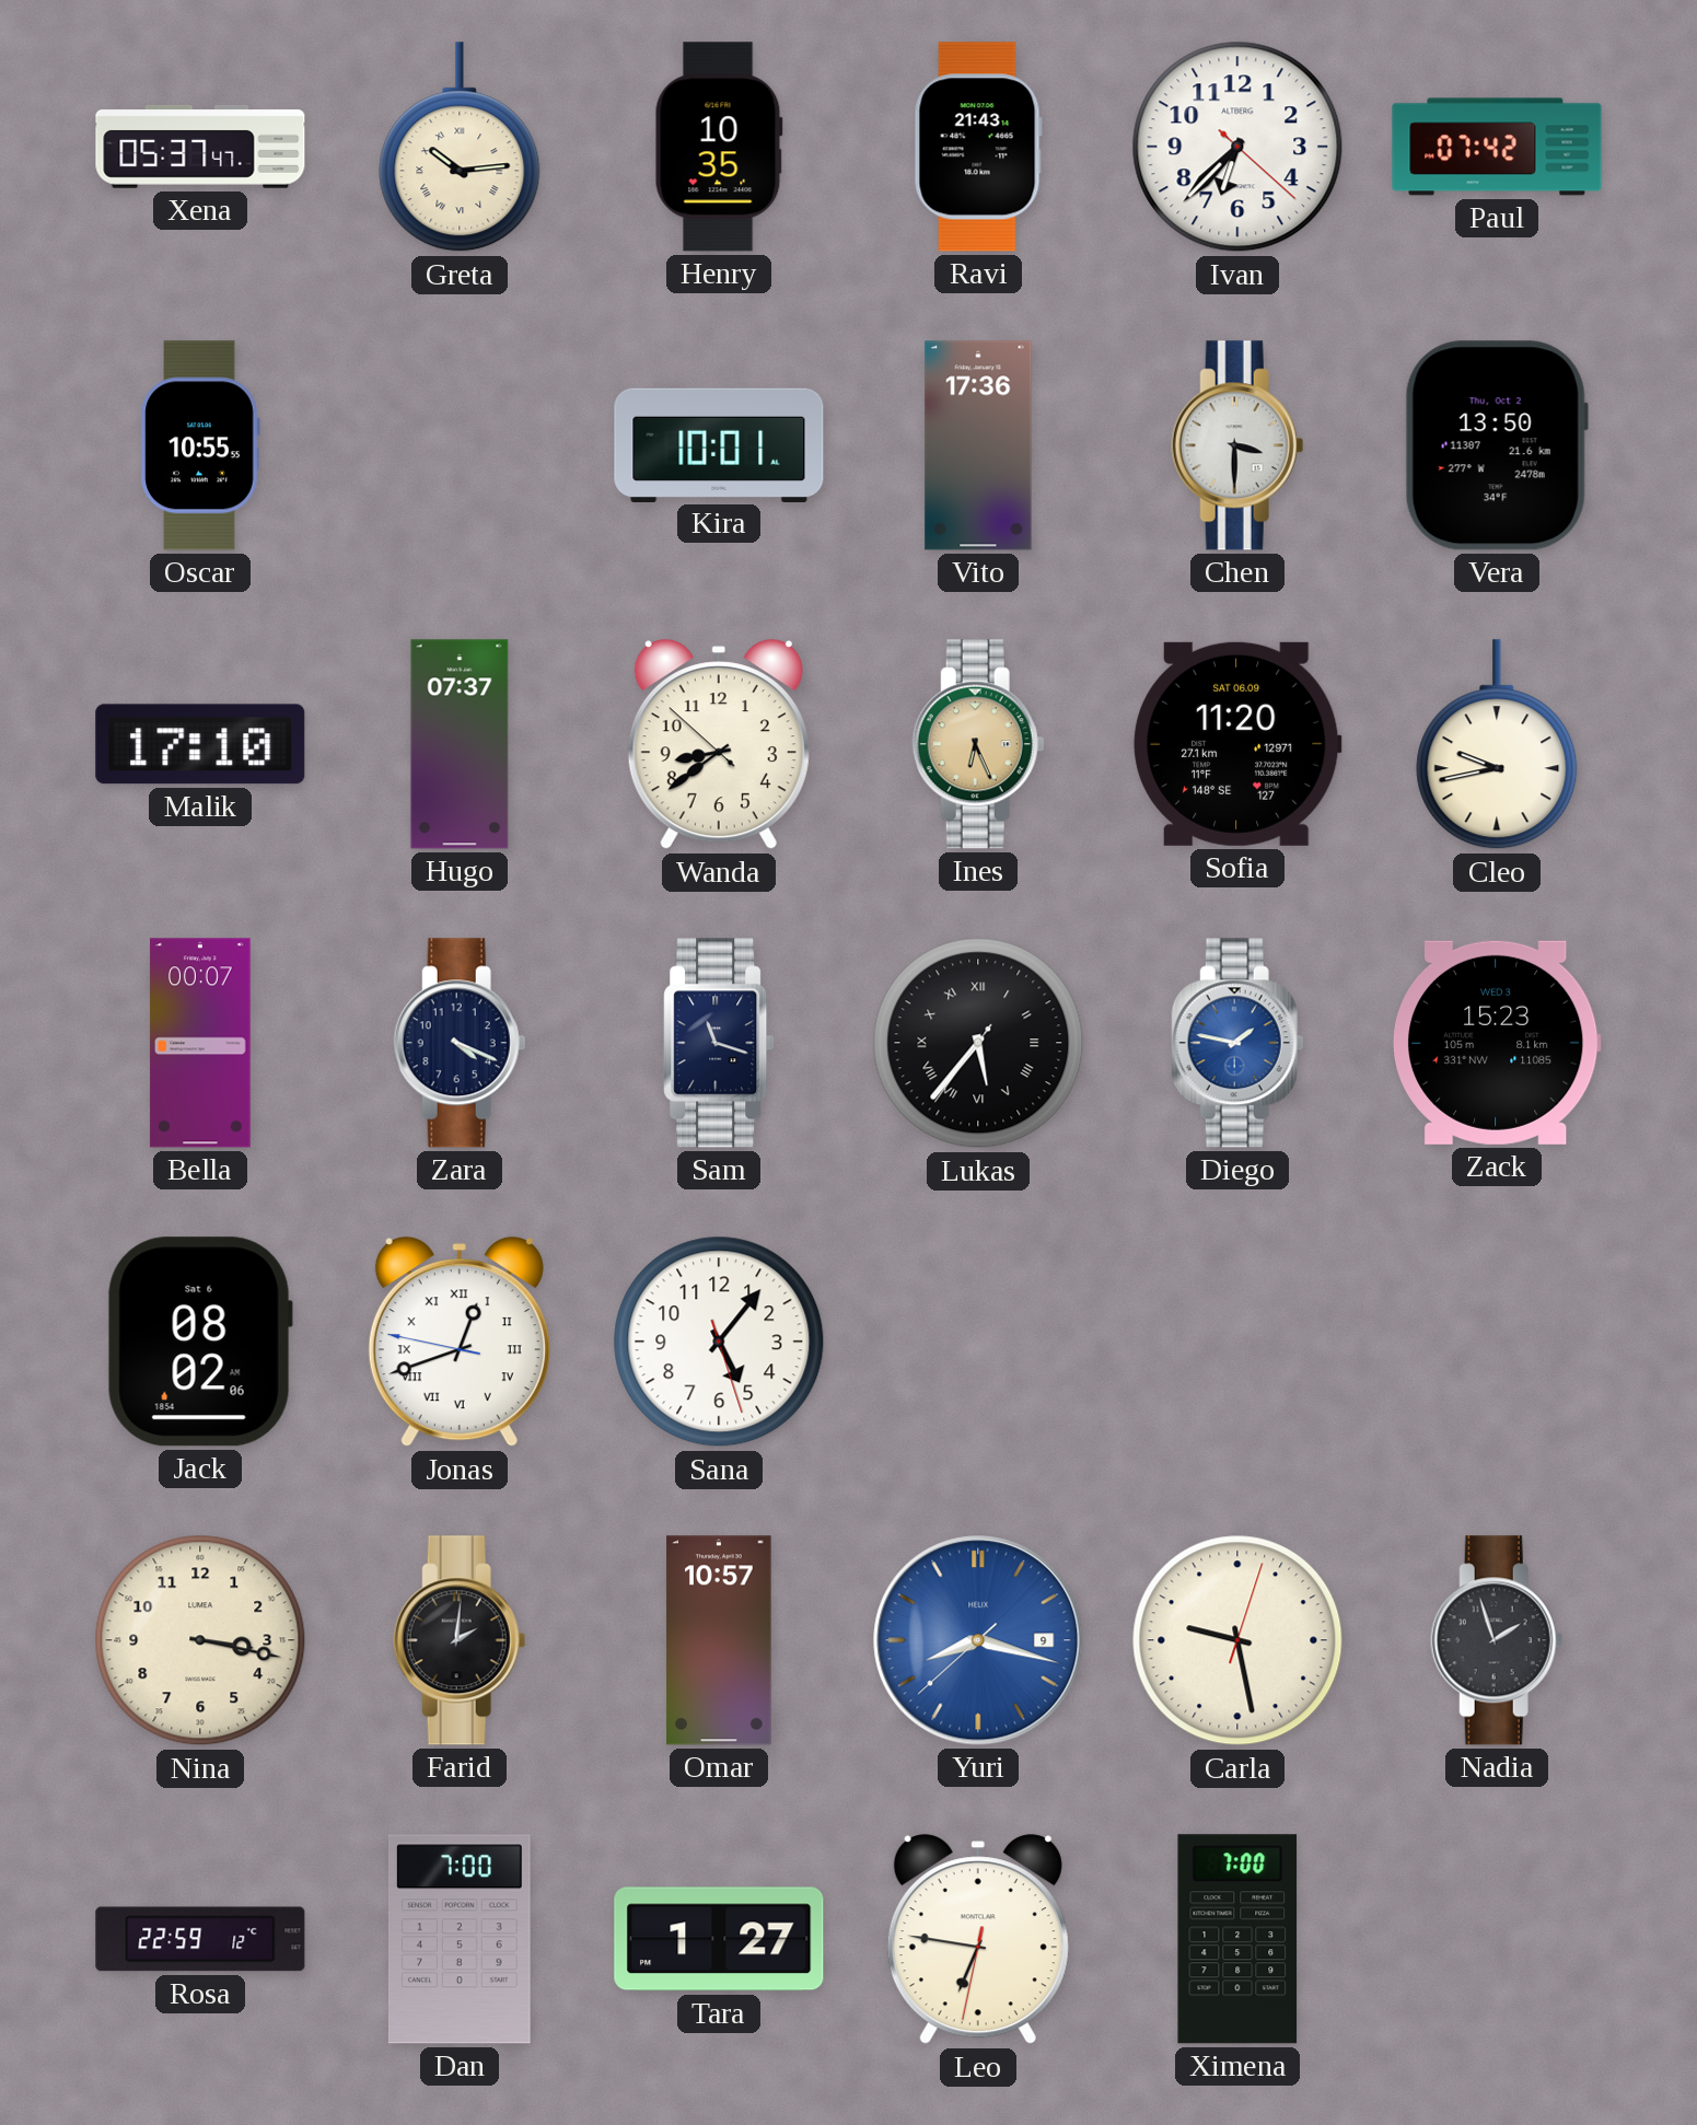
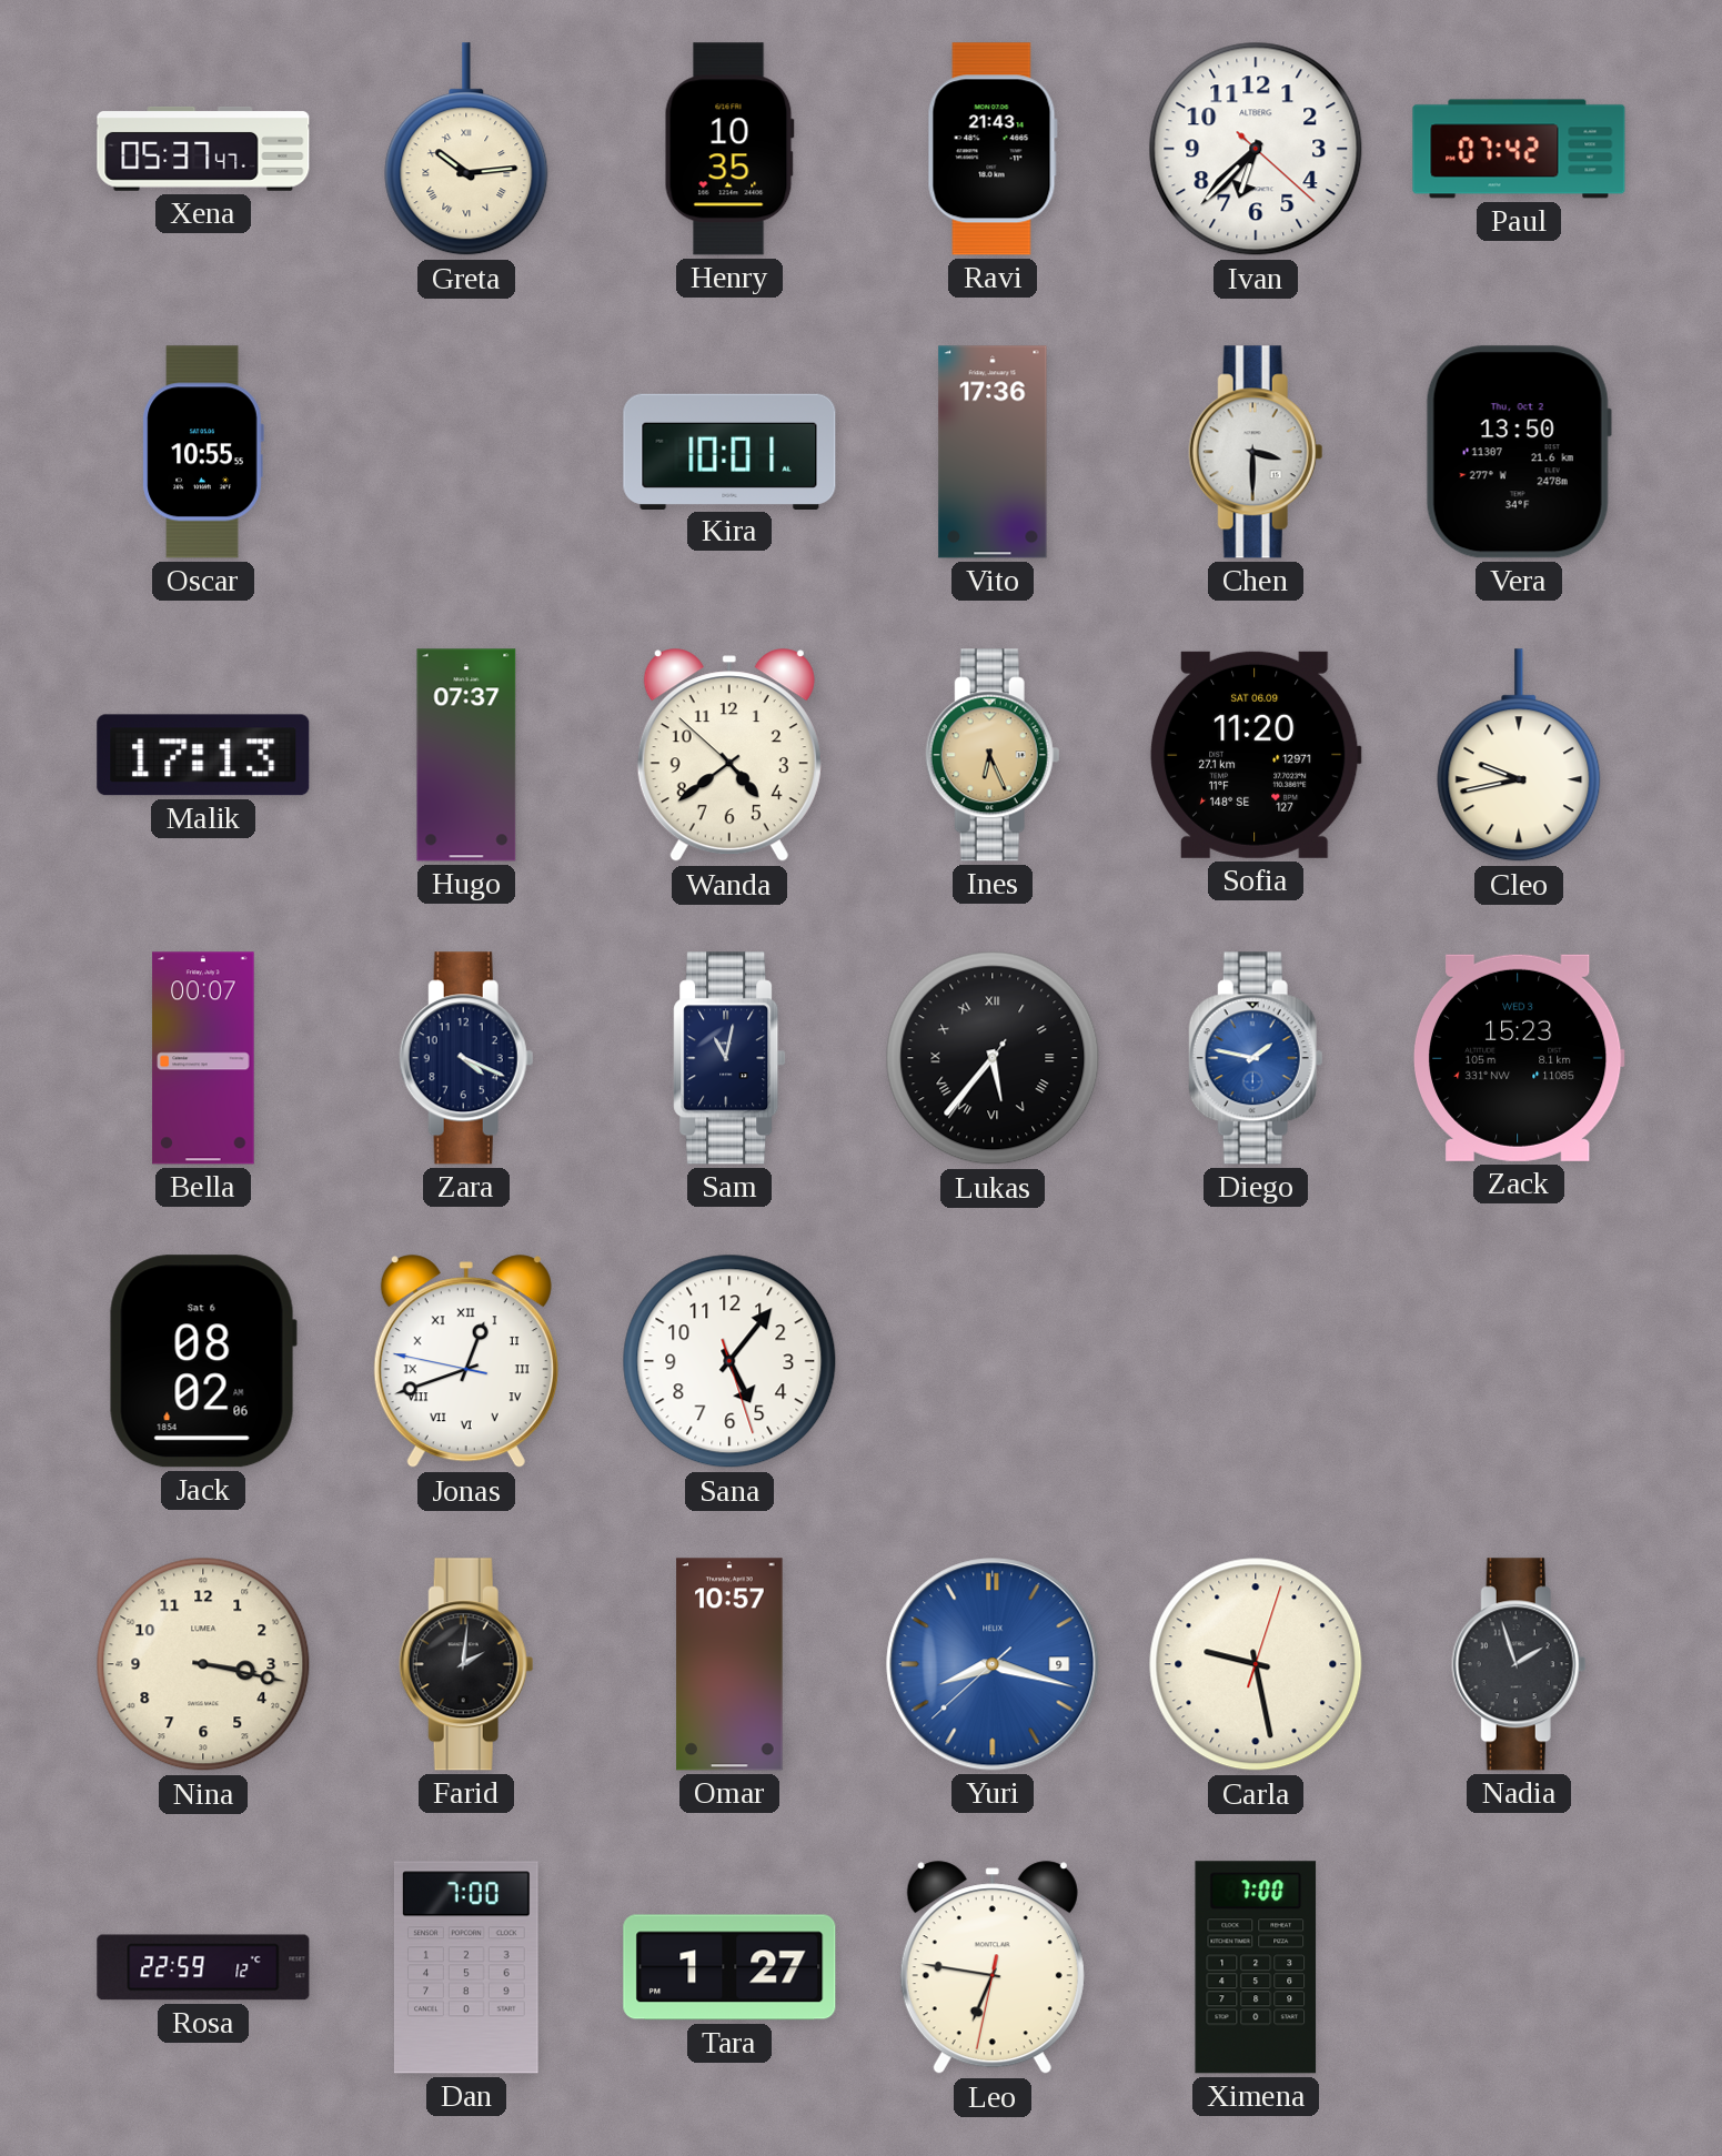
Malik: 17:10 -> 17:13
Wanda: 8:38 -> 4:38
Sam: 11:18 -> 11:02
